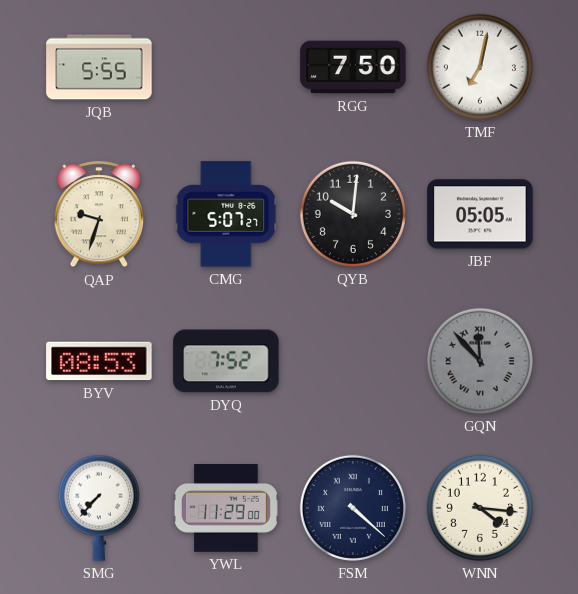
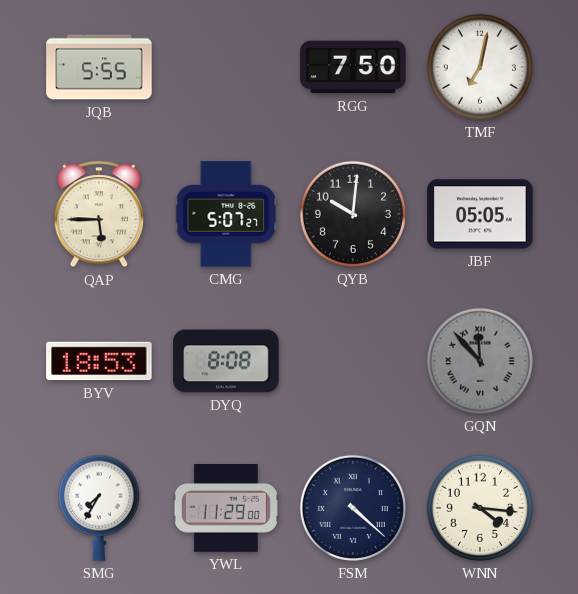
QAP: 9:33 -> 5:45
BYV: 08:53 -> 18:53
DYQ: 7:52 -> 8:08
SMG: 7:37 -> 7:35
